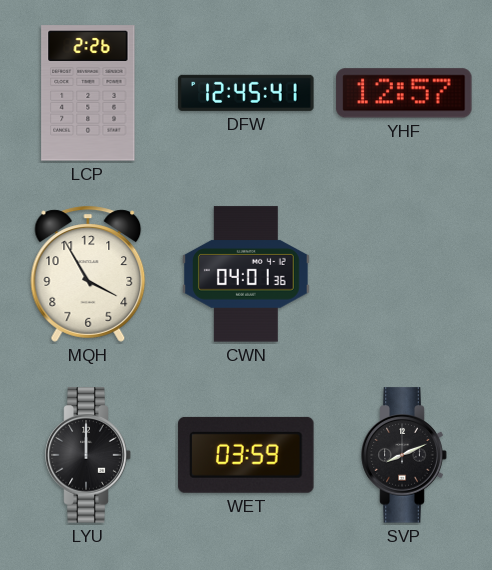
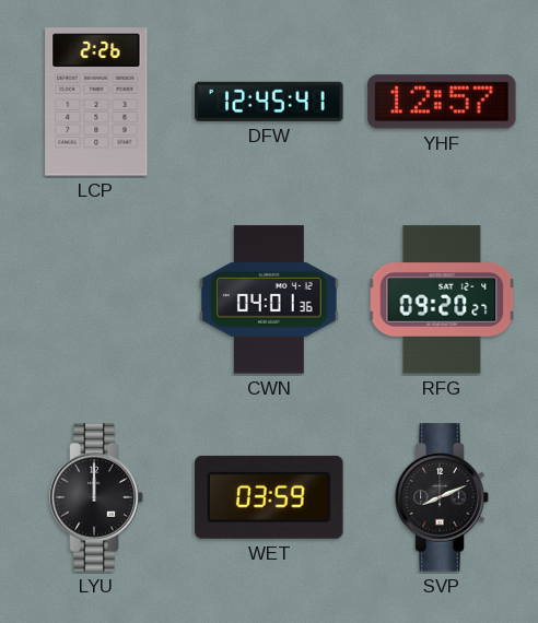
MQH: 3:55 -> none
RFG: none -> 09:20
